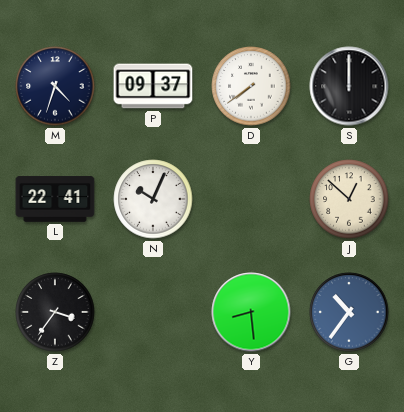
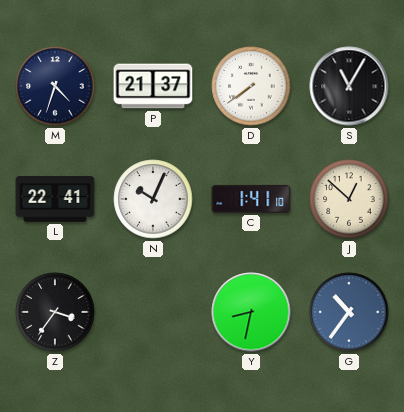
P: 09:37 -> 21:37
S: 12:00 -> 11:05
C: none -> 1:41
Y: 8:29 -> 8:32
